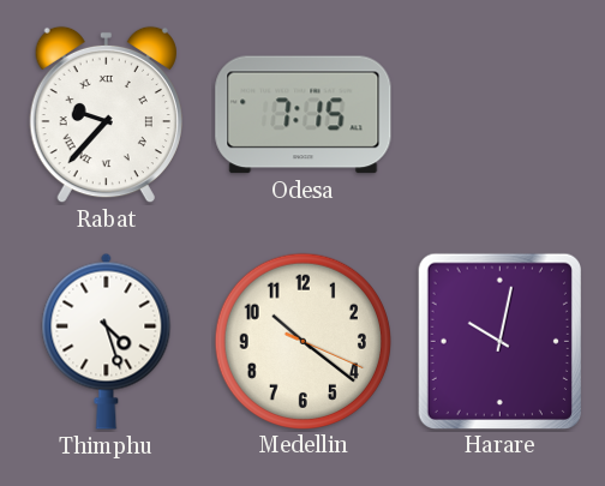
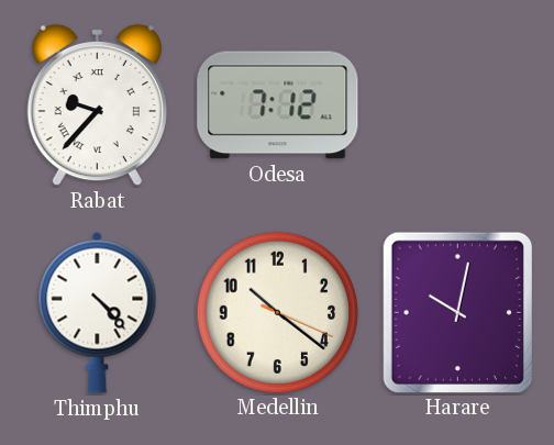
Odesa: 7:15 -> 7:12
Thimphu: 4:27 -> 4:23
